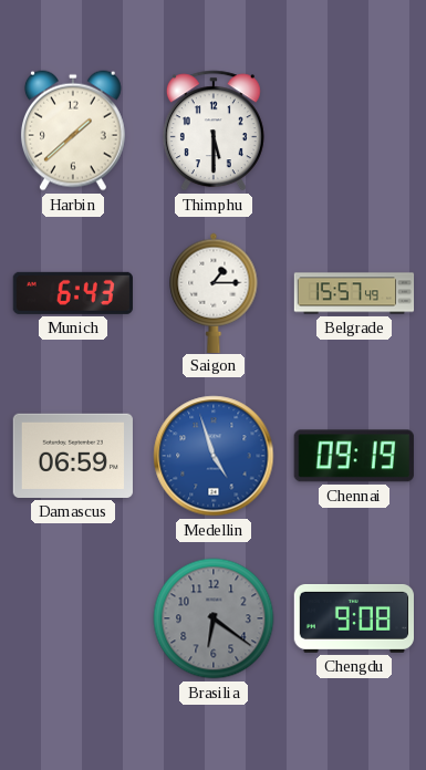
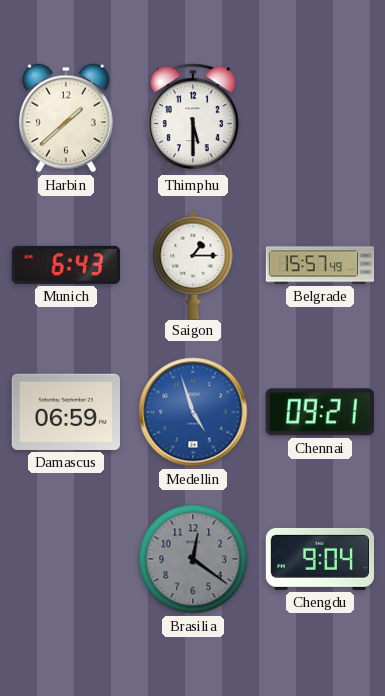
Chennai: 09:19 -> 09:21
Brasilia: 6:21 -> 12:21
Chengdu: 9:08 -> 9:04
